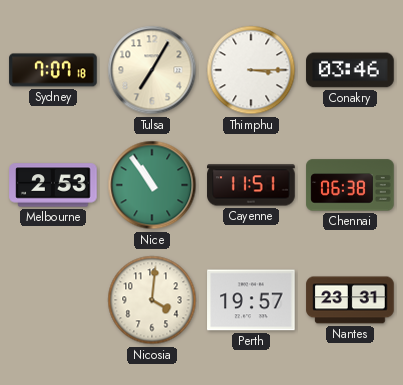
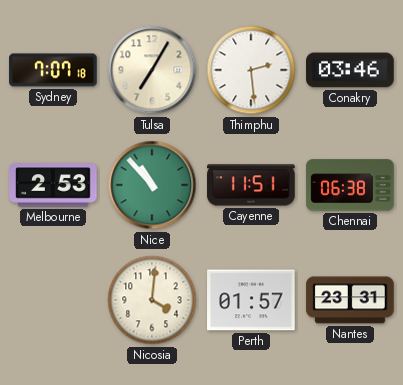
Thimphu: 3:15 -> 2:29
Nice: 10:54 -> 10:53
Perth: 19:57 -> 01:57
